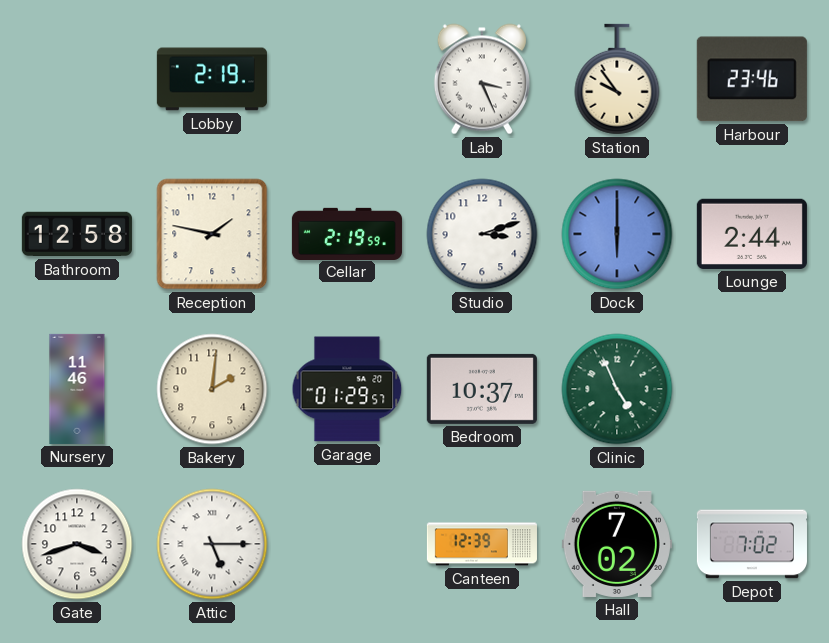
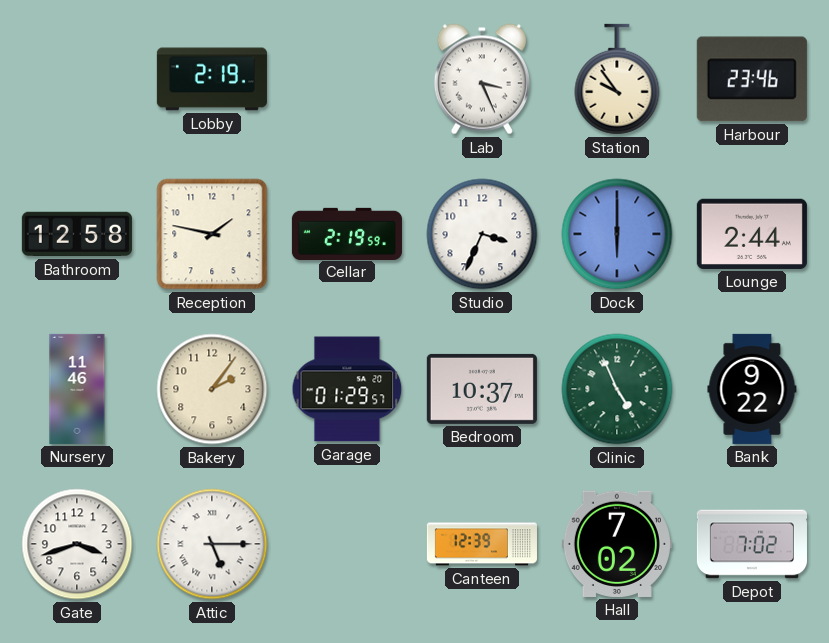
Studio: 3:12 -> 3:34
Bakery: 2:01 -> 2:06
Bank: none -> 9:22
